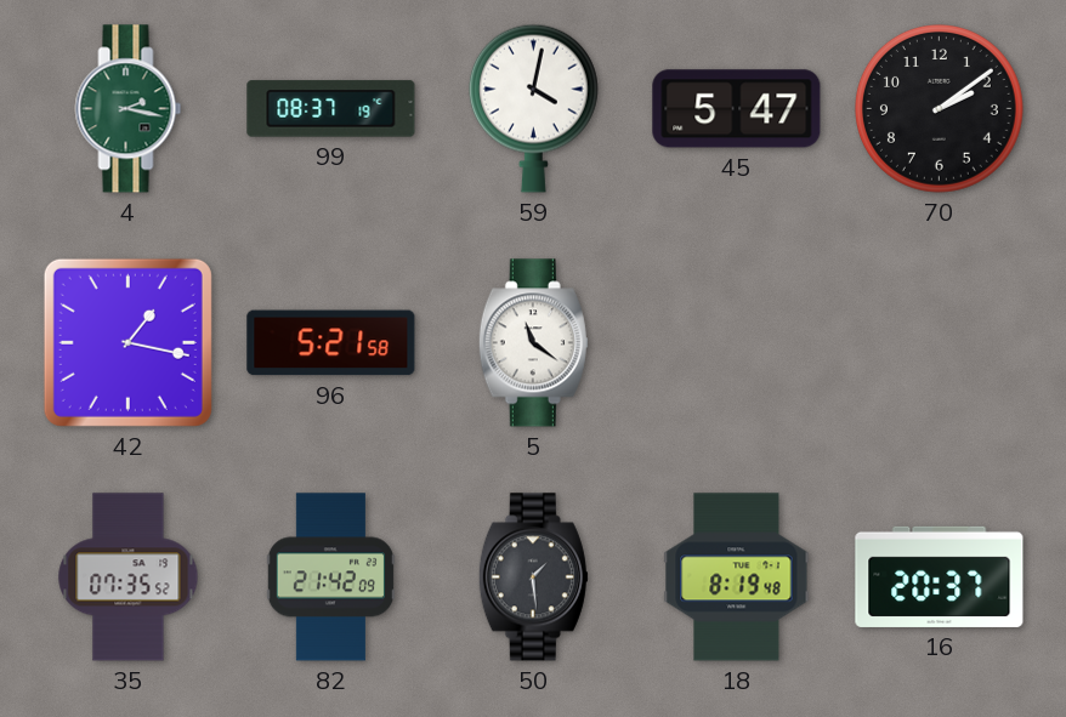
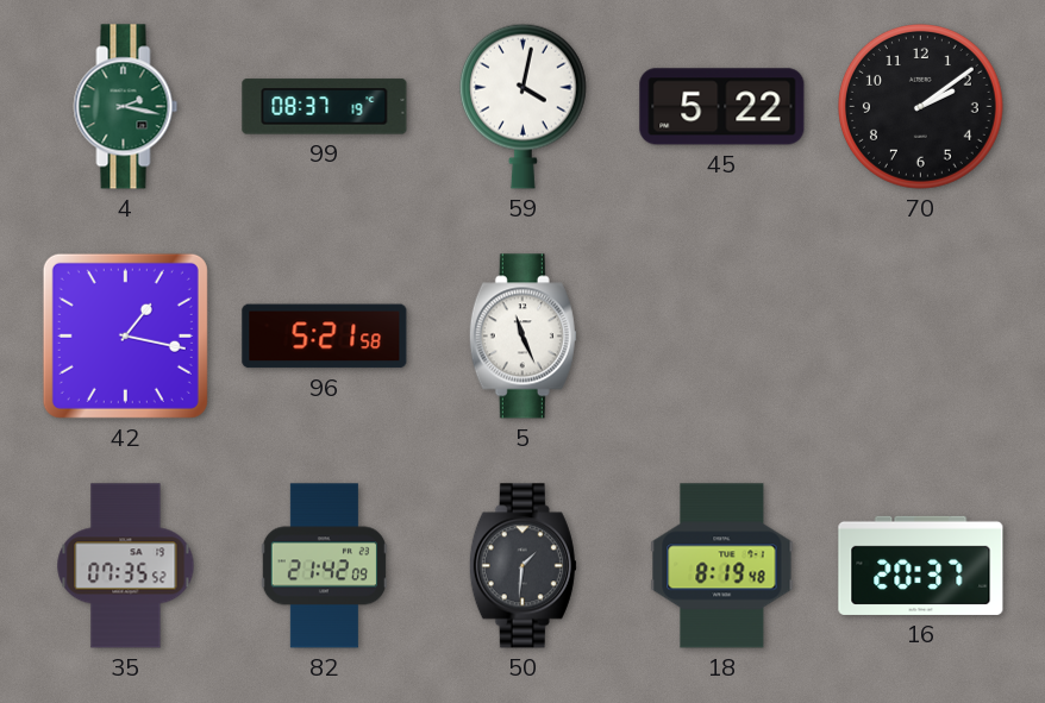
45: 5:47 -> 5:22
5: 11:21 -> 11:26
50: 1:29 -> 1:31
